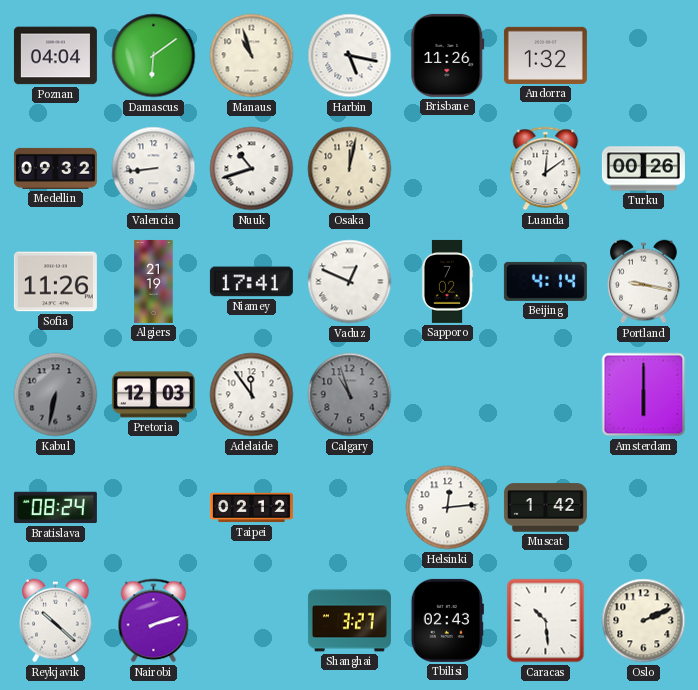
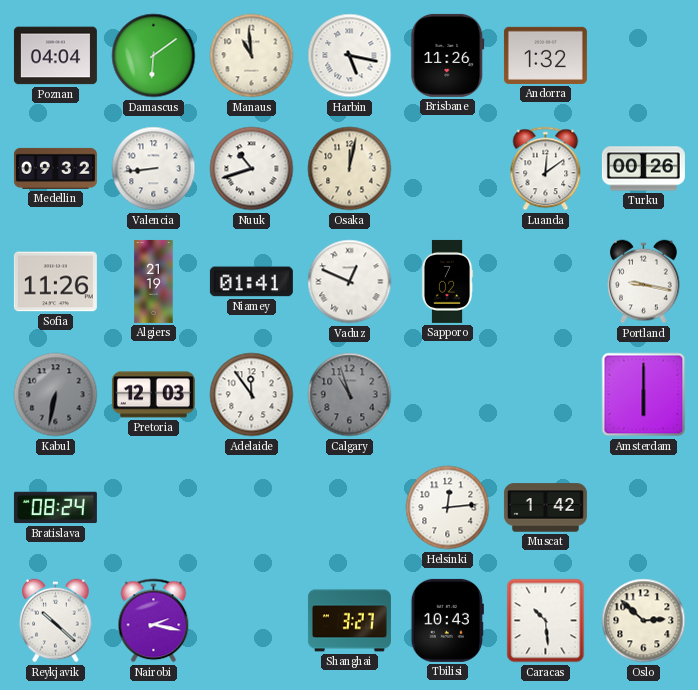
Manaus: 10:57 -> 10:59
Niamey: 17:41 -> 01:41
Beijing: 4:14 -> none
Taipei: 02:12 -> none
Nairobi: 2:12 -> 2:17
Tbilisi: 02:43 -> 10:43
Oslo: 2:11 -> 2:52
